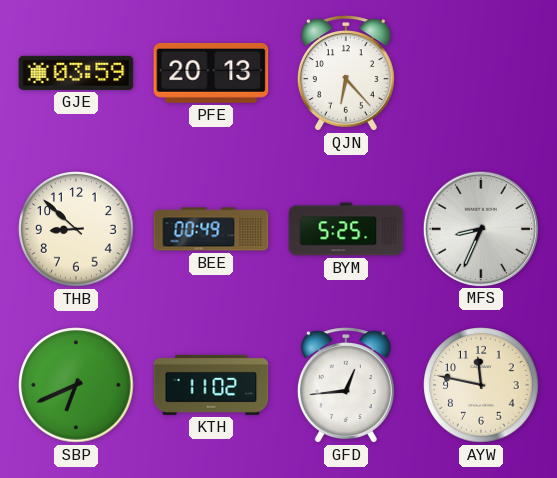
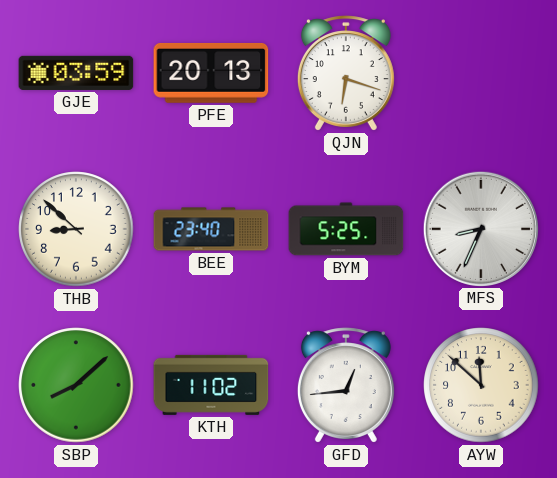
QJN: 6:23 -> 6:18
BEE: 00:49 -> 23:40
SBP: 6:41 -> 8:08
AYW: 11:47 -> 11:52
